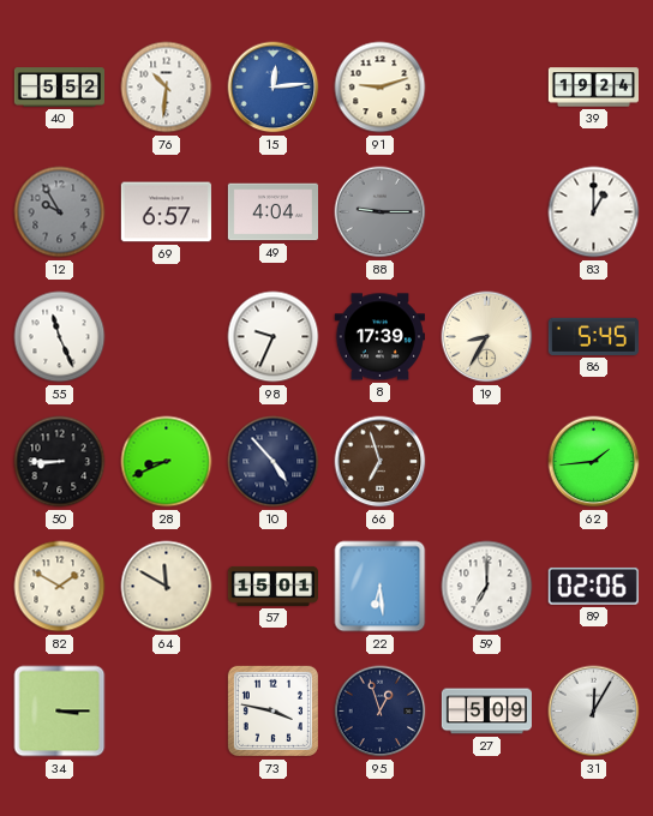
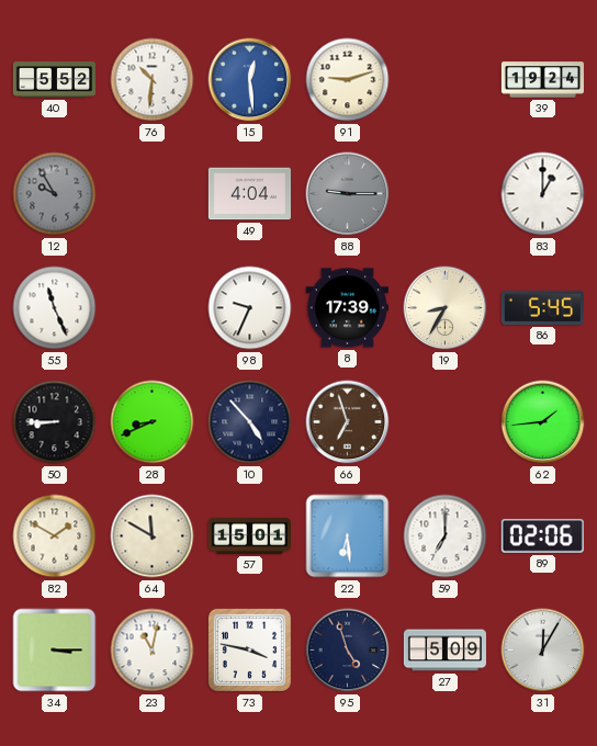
15: 12:14 -> 12:29
69: 6:57 -> none
23: none -> 11:02
95: 12:57 -> 4:57
